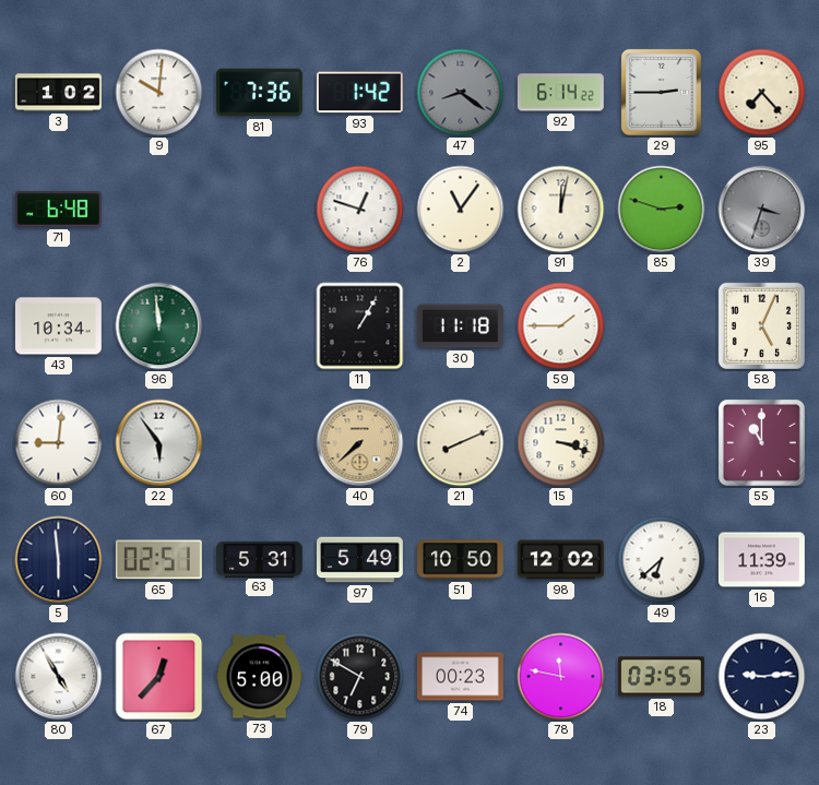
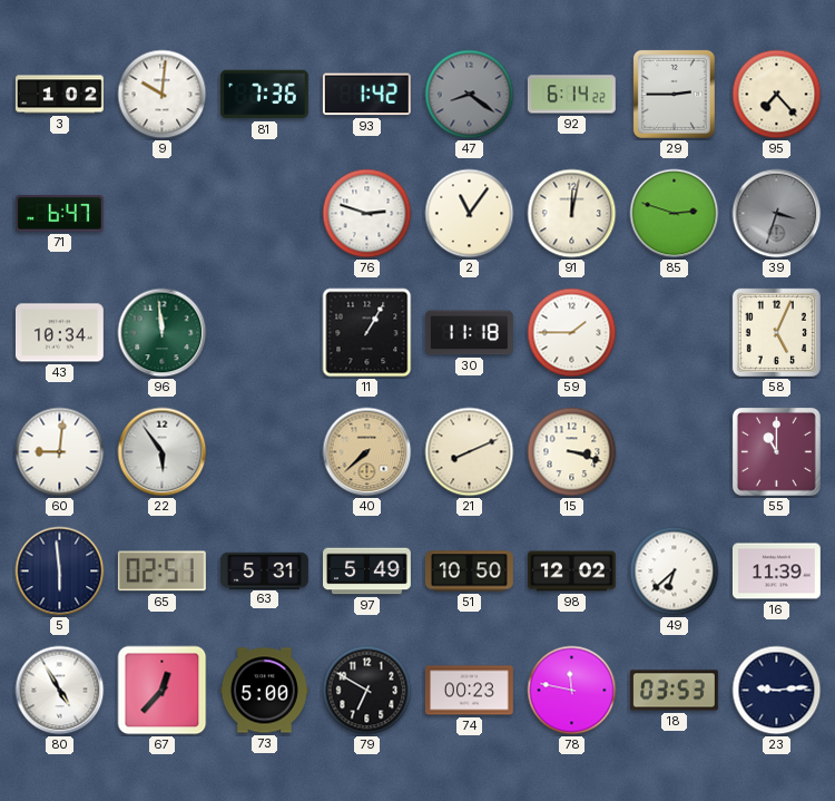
71: 6:48 -> 6:47
76: 12:48 -> 2:48
18: 03:55 -> 03:53
